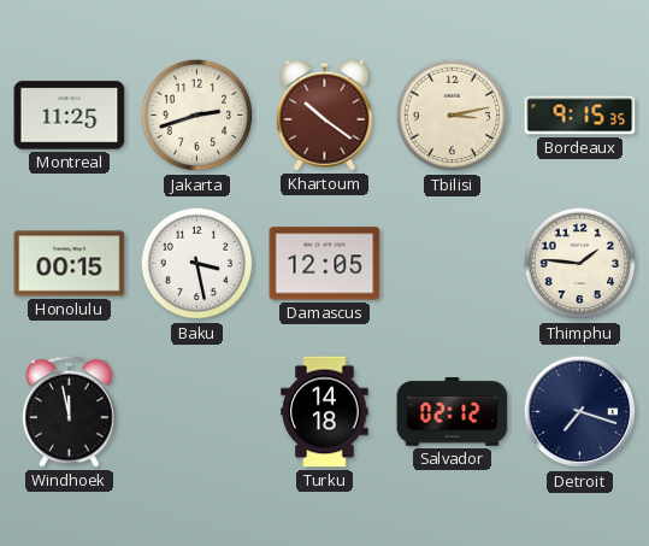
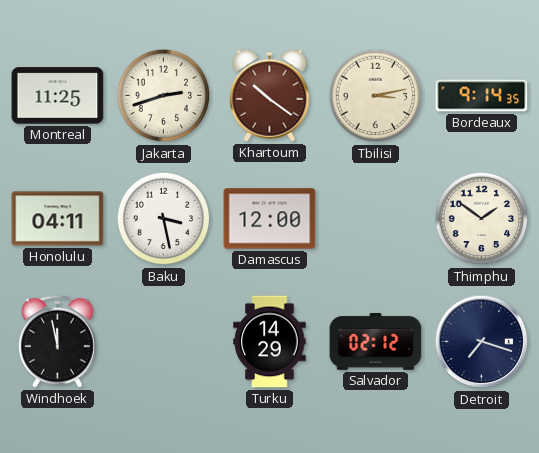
Bordeaux: 9:15 -> 9:14
Honolulu: 00:15 -> 04:11
Damascus: 12:05 -> 12:00
Thimphu: 1:46 -> 1:51
Turku: 14:18 -> 14:29
